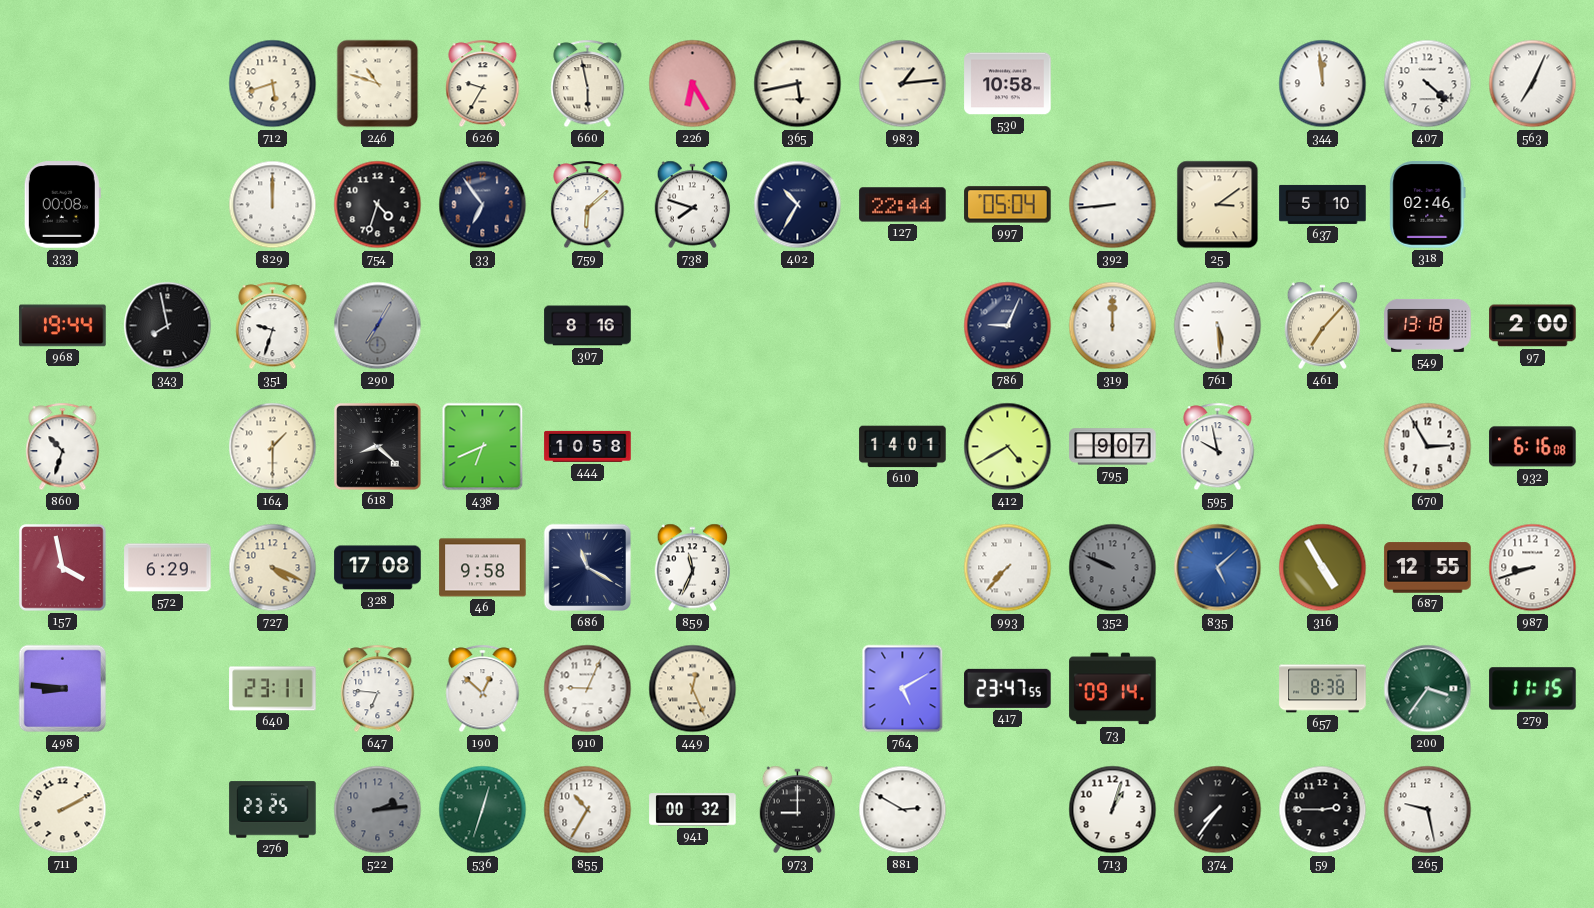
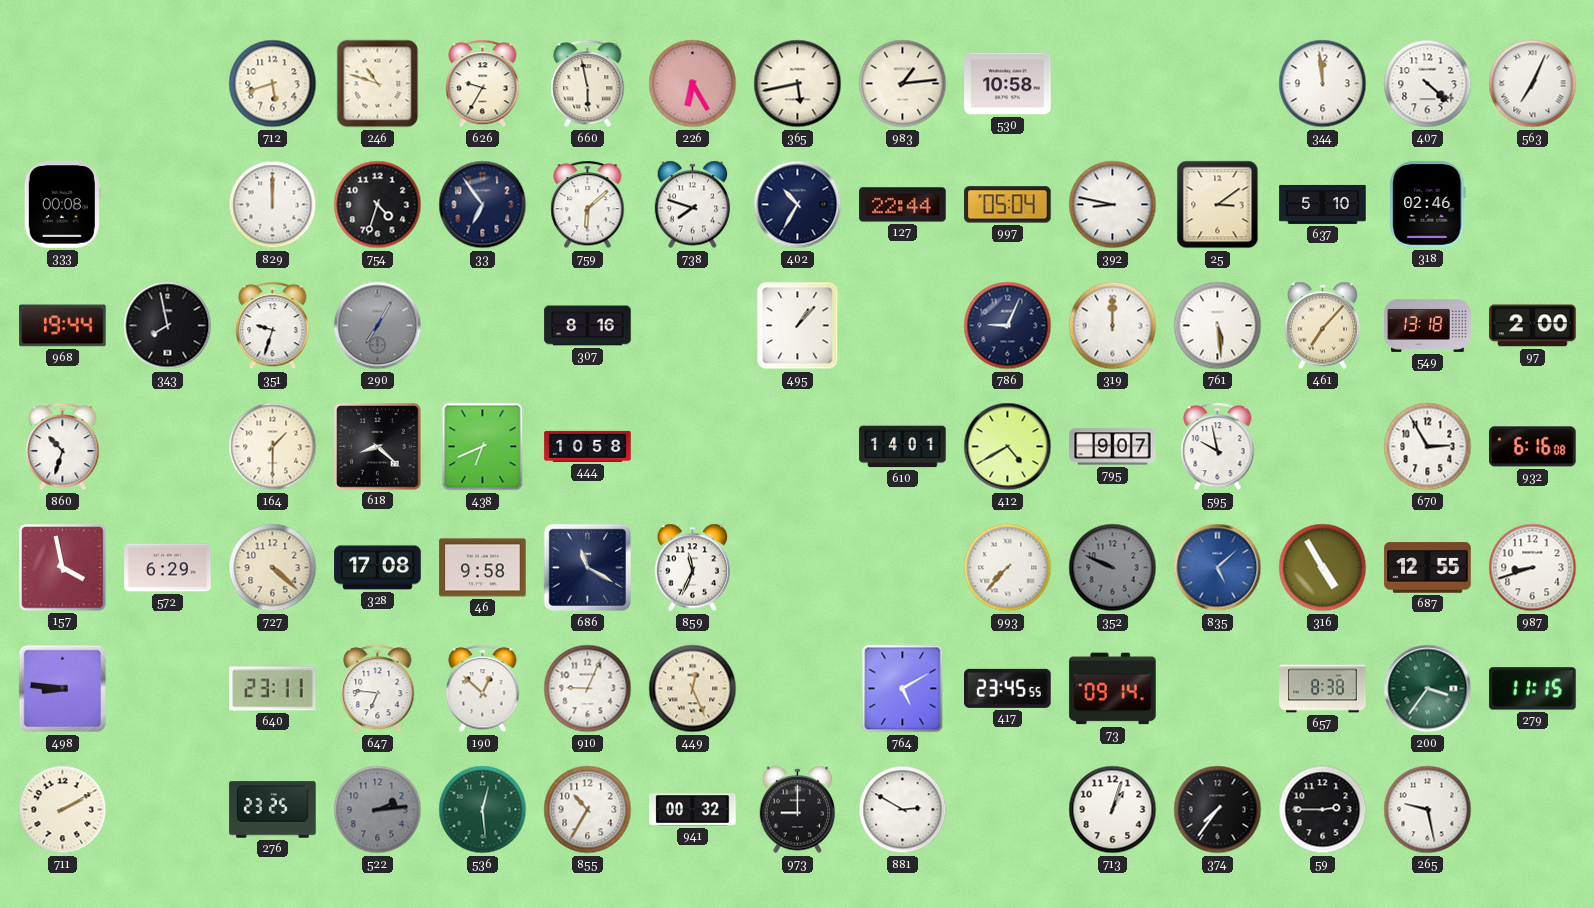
392: 8:44 -> 8:47
495: none -> 1:07
727: 4:19 -> 4:22
417: 23:47 -> 23:45
536: 12:33 -> 12:29
